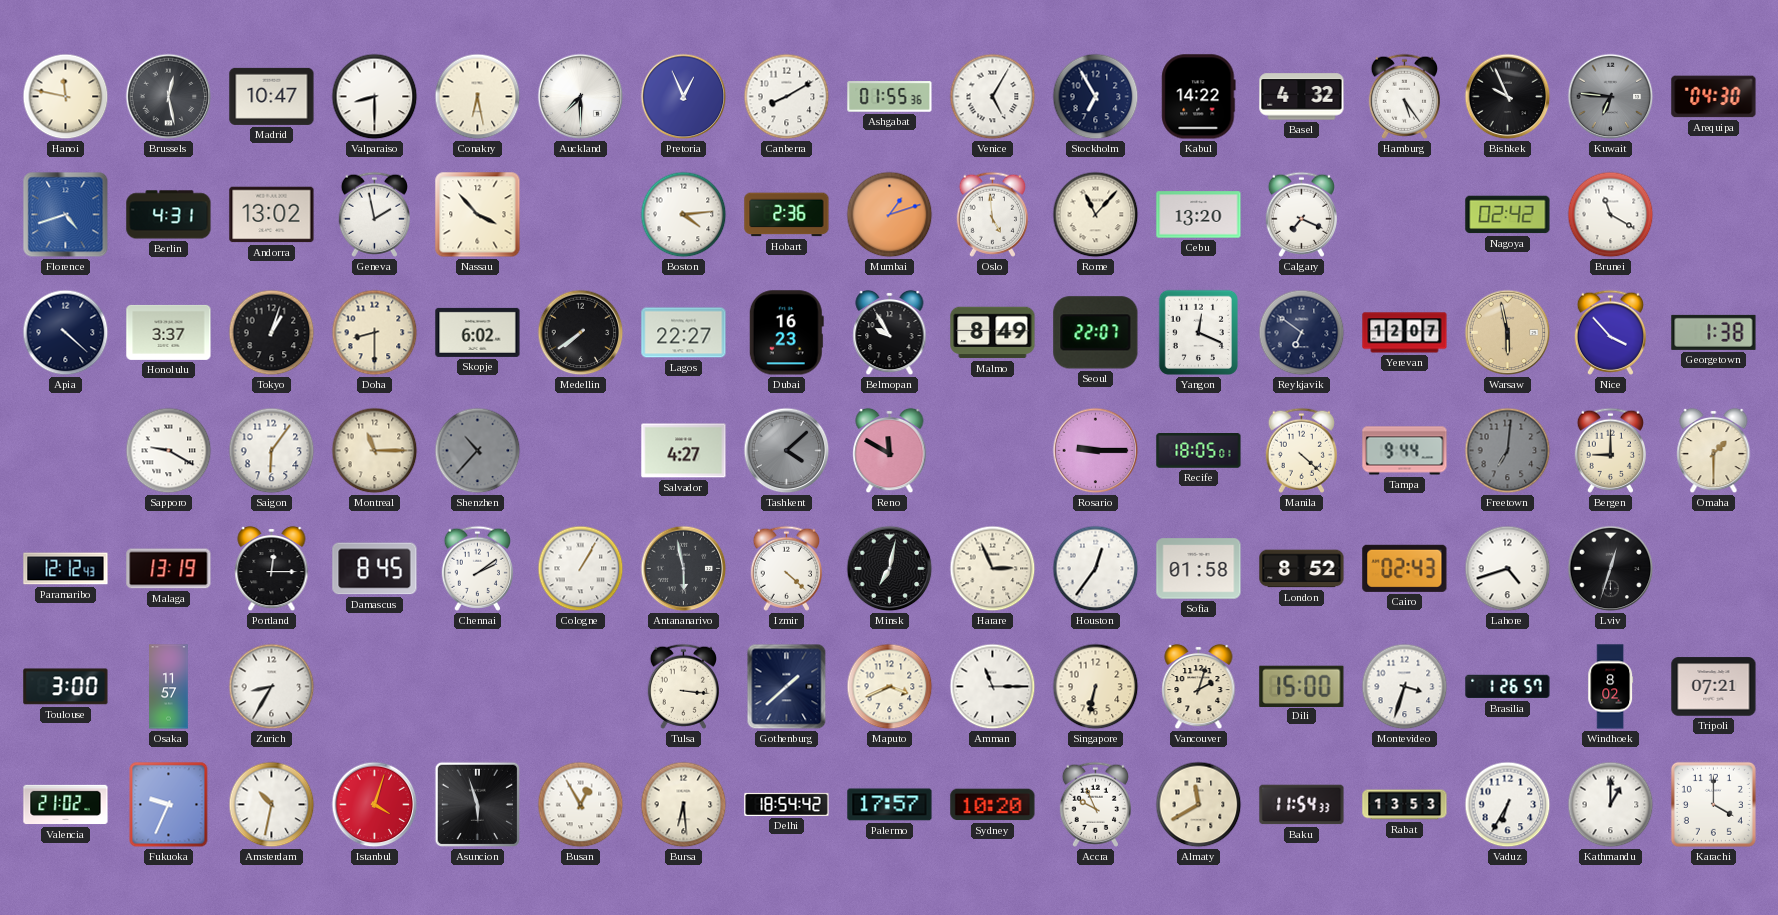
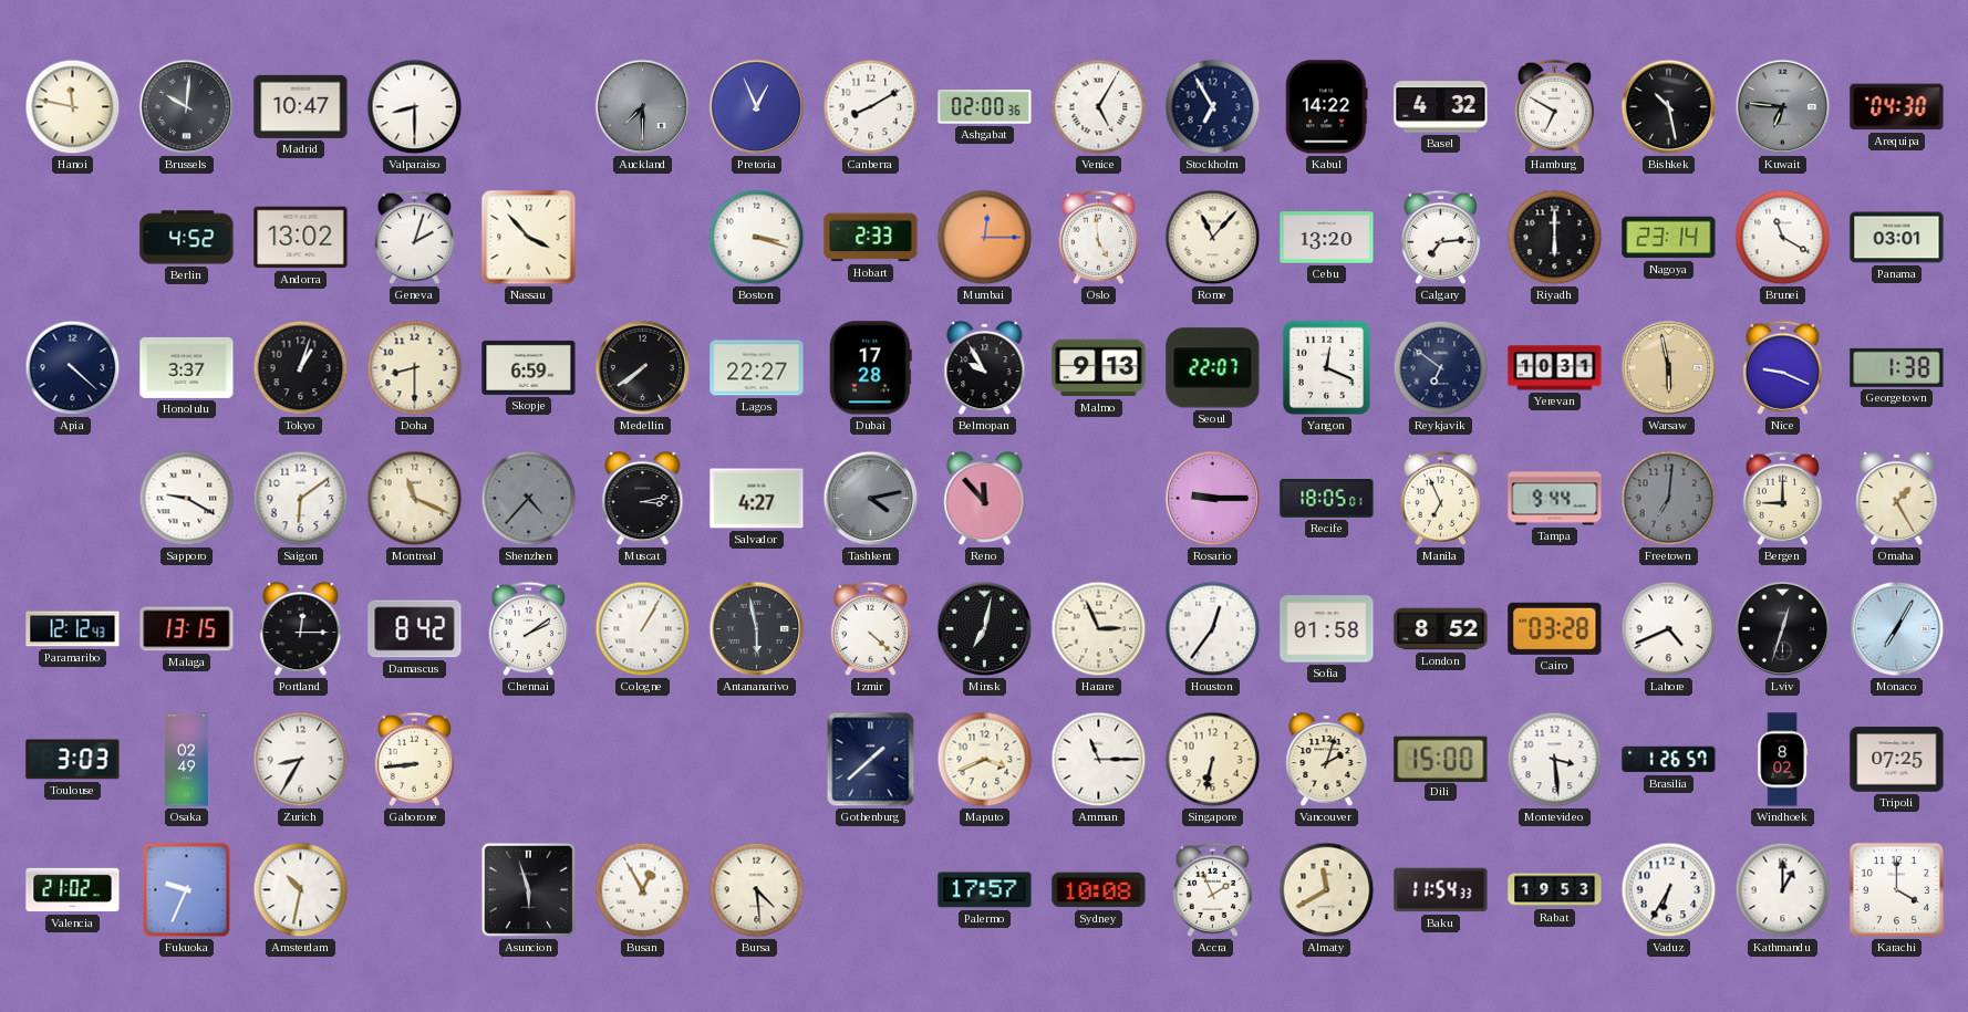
Brussels: 12:28 -> 10:01
Conakry: 6:28 -> none
Auckland dial: white -> grey
Ashgabat: 01:55 -> 02:00
Hamburg: 5:24 -> 6:50
Bishkek: 9:56 -> 10:28
Florence: 4:42 -> none
Berlin: 4:31 -> 4:52
Geneva: 1:58 -> 2:03
Boston: 4:14 -> 3:18
Hobart: 2:36 -> 2:33
Mumbai: 1:12 -> 12:15
Calgary: 7:19 -> 7:14
Riyadh: none -> 6:00
Nagoya: 02:42 -> 23:14
Panama: none -> 03:01
Skopje: 6:02 -> 6:59
Dubai: 16:23 -> 17:28
Malmo: 8:49 -> 9:13
Yerevan: 12:07 -> 10:31
Nice: 3:53 -> 9:19
Saigon: 6:06 -> 6:09
Montreal: 11:15 -> 11:19
Shenzhen: 10:37 -> 4:37
Muscat: none -> 3:13
Tashkent: 4:08 -> 4:13
Reno: 11:50 -> 11:53
Manila: 4:22 -> 6:56
Omaha: 1:30 -> 1:25
Malaga: 13:19 -> 13:15
Damascus: 8:45 -> 8:42
Cairo: 02:43 -> 03:28
Lahore: 4:42 -> 4:41
Monaco: none -> 7:05
Toulouse: 3:00 -> 3:03
Osaka: 11:57 -> 02:49
Gaborone: none -> 8:44
Tulsa: 3:16 -> none
Montevideo: 3:33 -> 3:29
Tripoli: 07:21 -> 07:25
Istanbul: 4:03 -> none
Bursa: 6:29 -> 4:29
Delhi: 18:54 -> none
Sydney: 10:20 -> 10:08
Accra: 9:56 -> 1:56
Rabat: 13:53 -> 19:53
